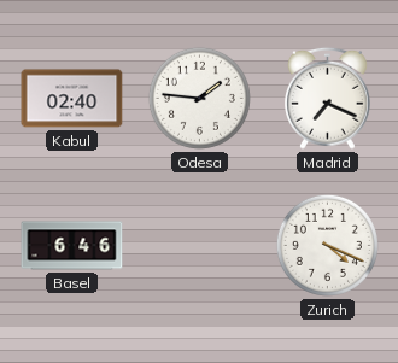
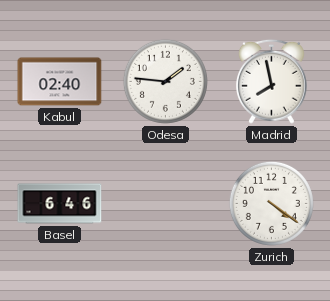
Madrid: 7:19 -> 7:58
Zurich: 4:19 -> 4:21
